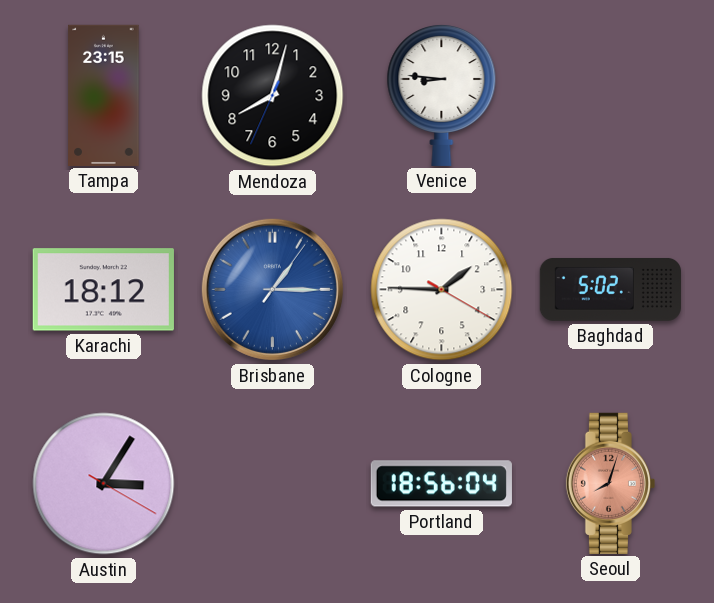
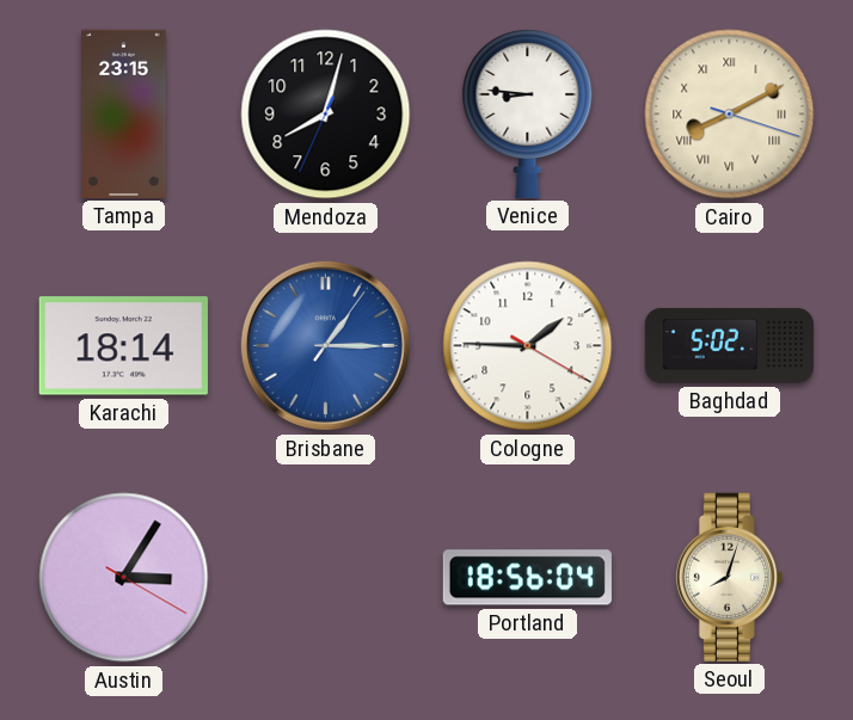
Cairo: none -> 8:10
Karachi: 18:12 -> 18:14
Seoul dial: salmon -> cream
